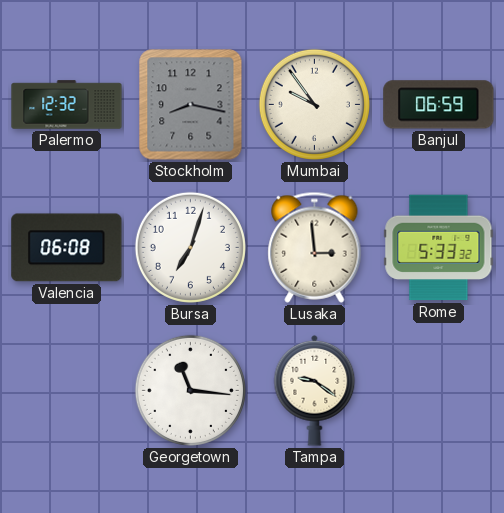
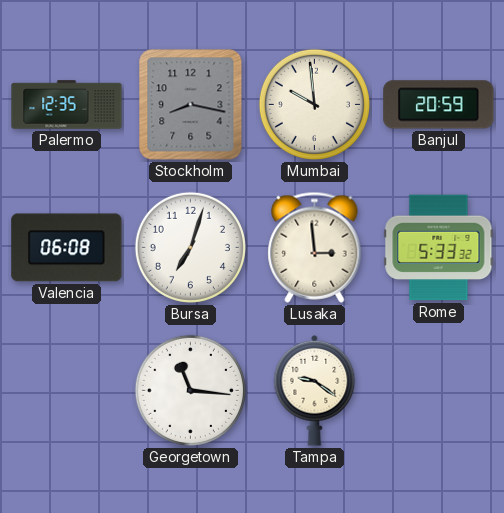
Palermo: 12:32 -> 12:35
Mumbai: 9:54 -> 9:59
Banjul: 06:59 -> 20:59
